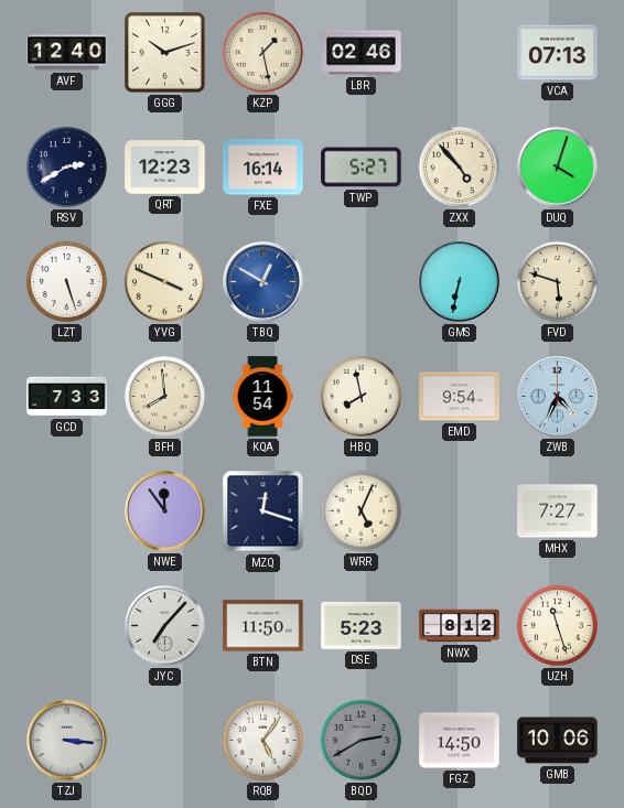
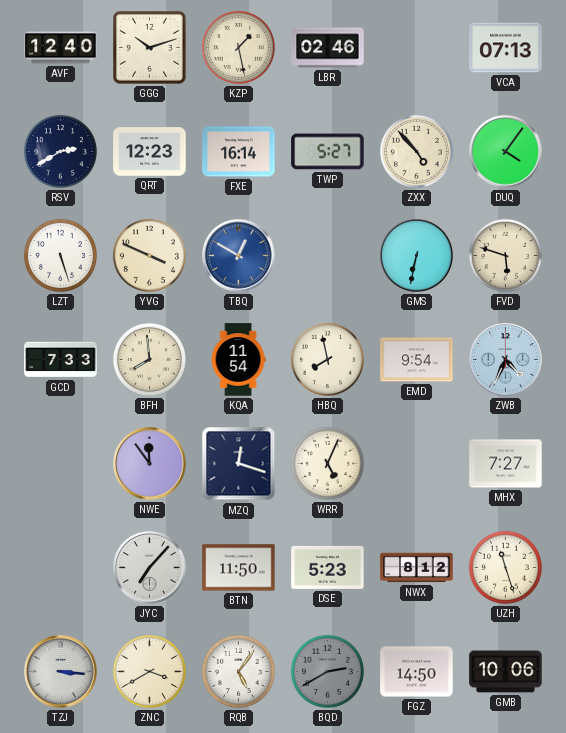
DUQ: 4:03 -> 4:06
ZNC: none -> 3:40
